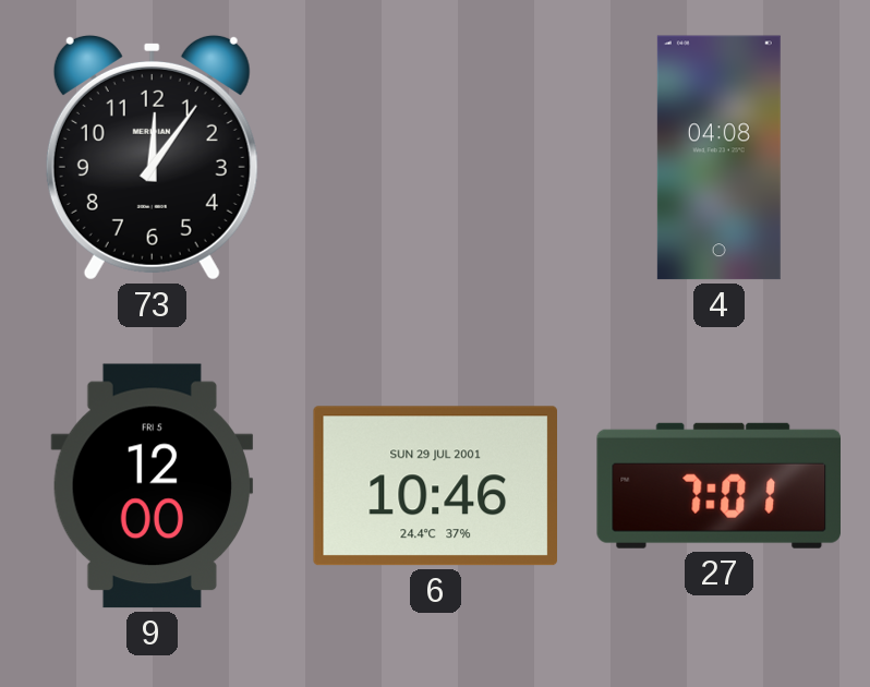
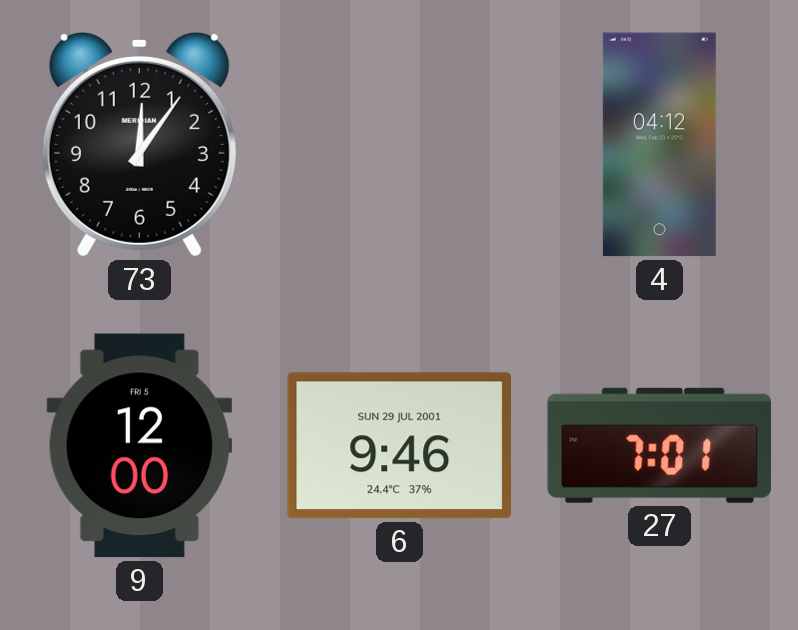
4: 04:08 -> 04:12
6: 10:46 -> 9:46
